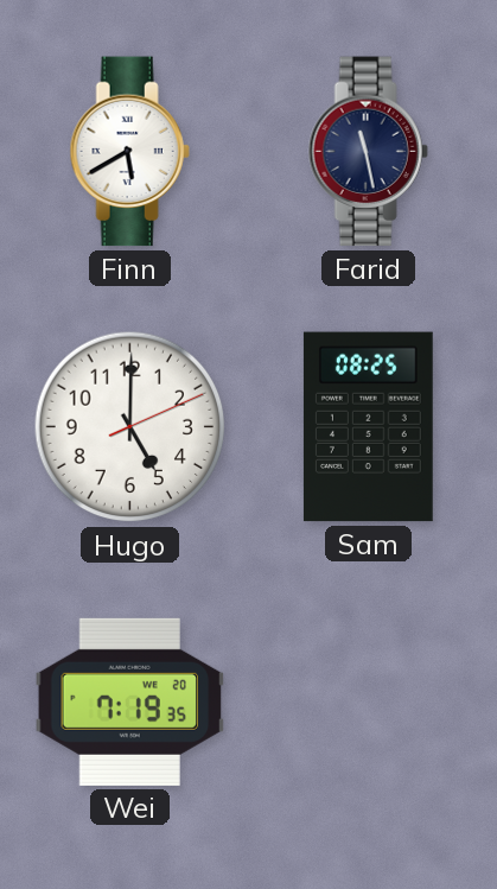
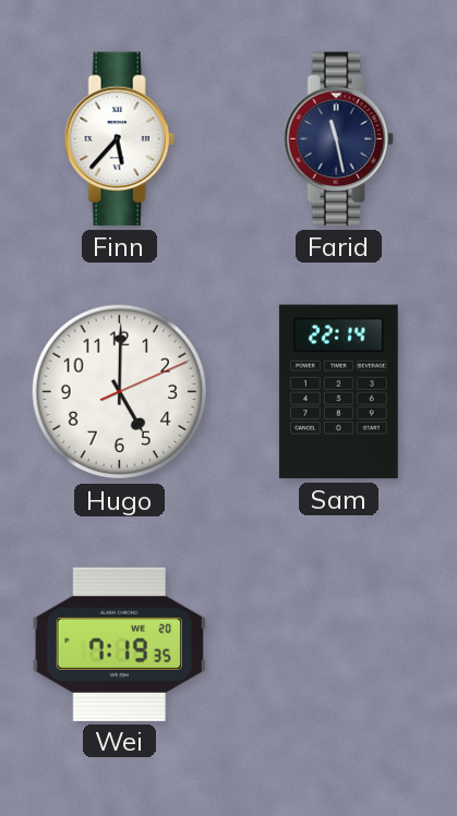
Finn: 5:40 -> 5:37
Sam: 08:25 -> 22:14
